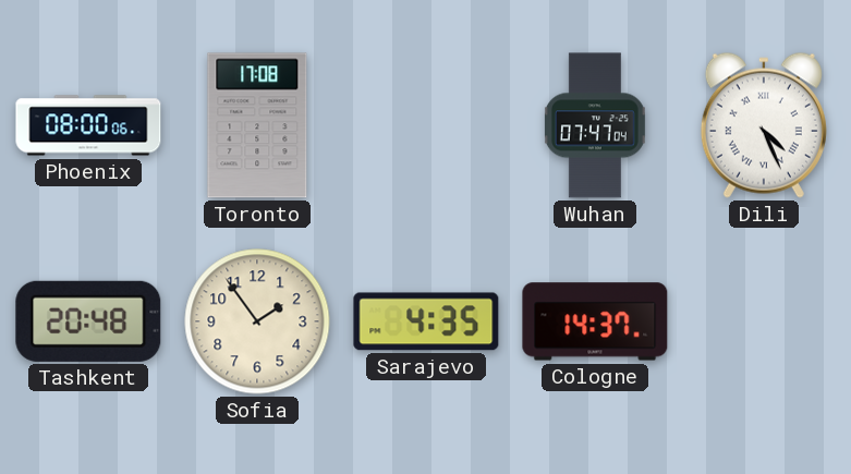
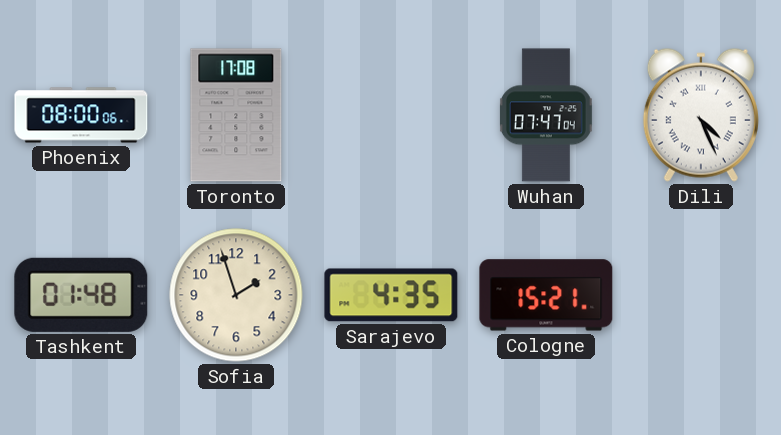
Tashkent: 20:48 -> 01:48
Sofia: 1:54 -> 1:57
Cologne: 14:37 -> 15:21
